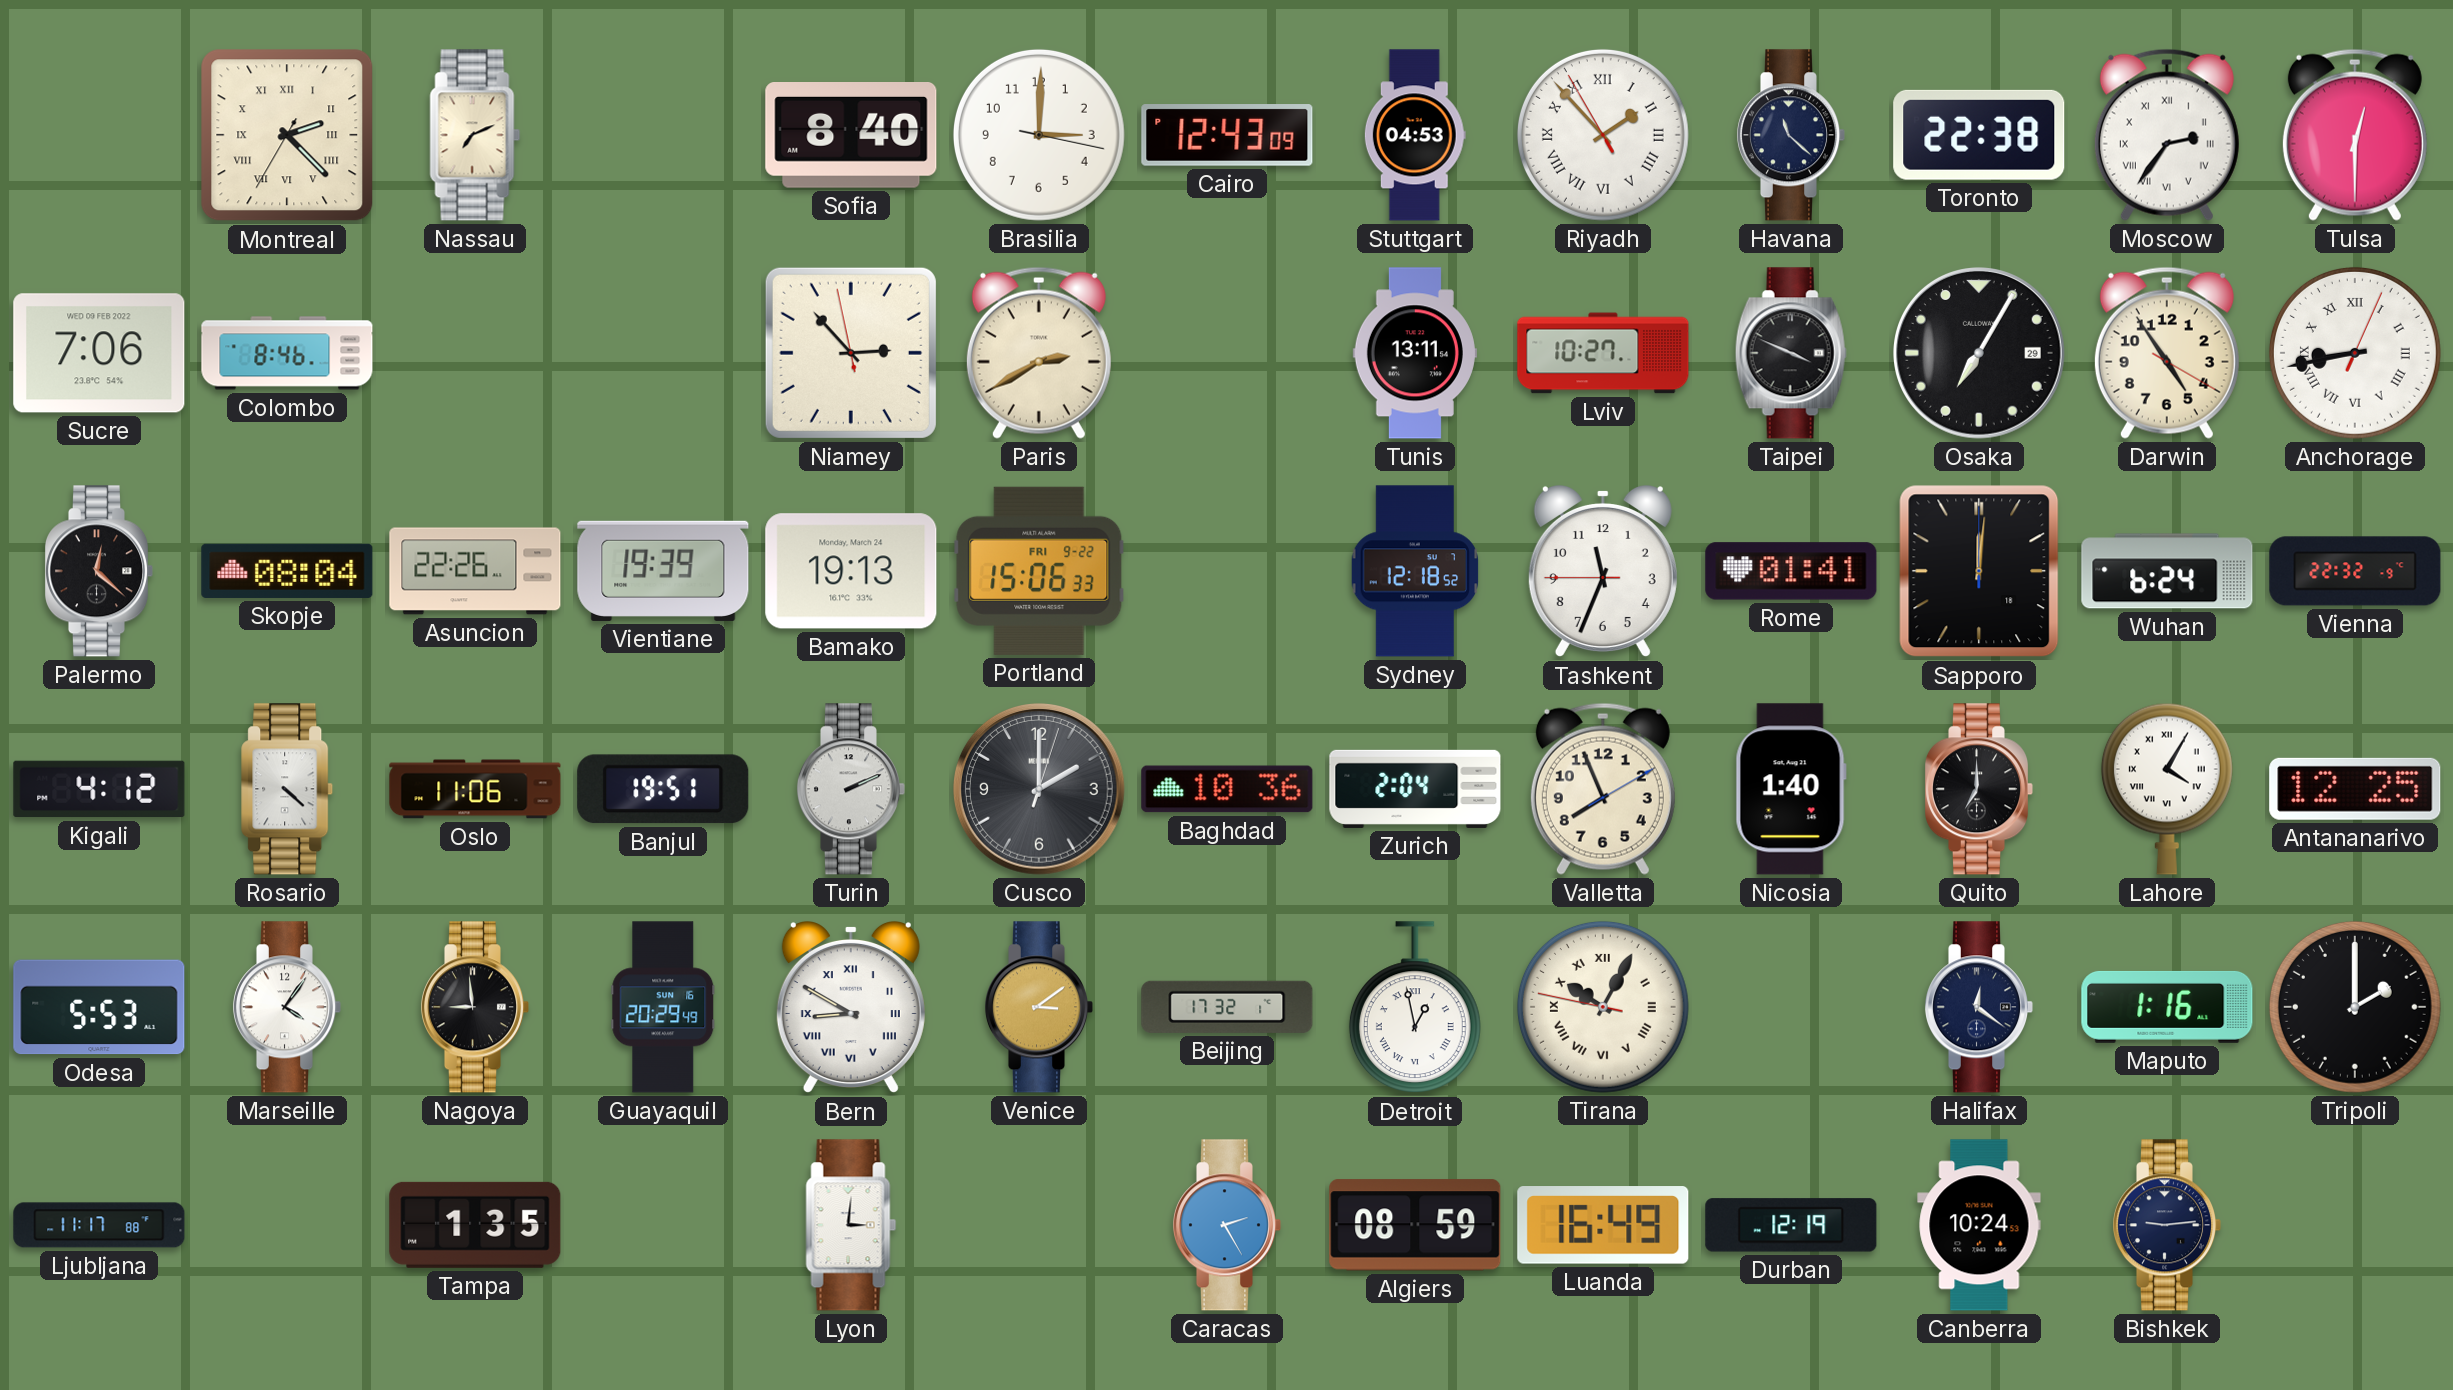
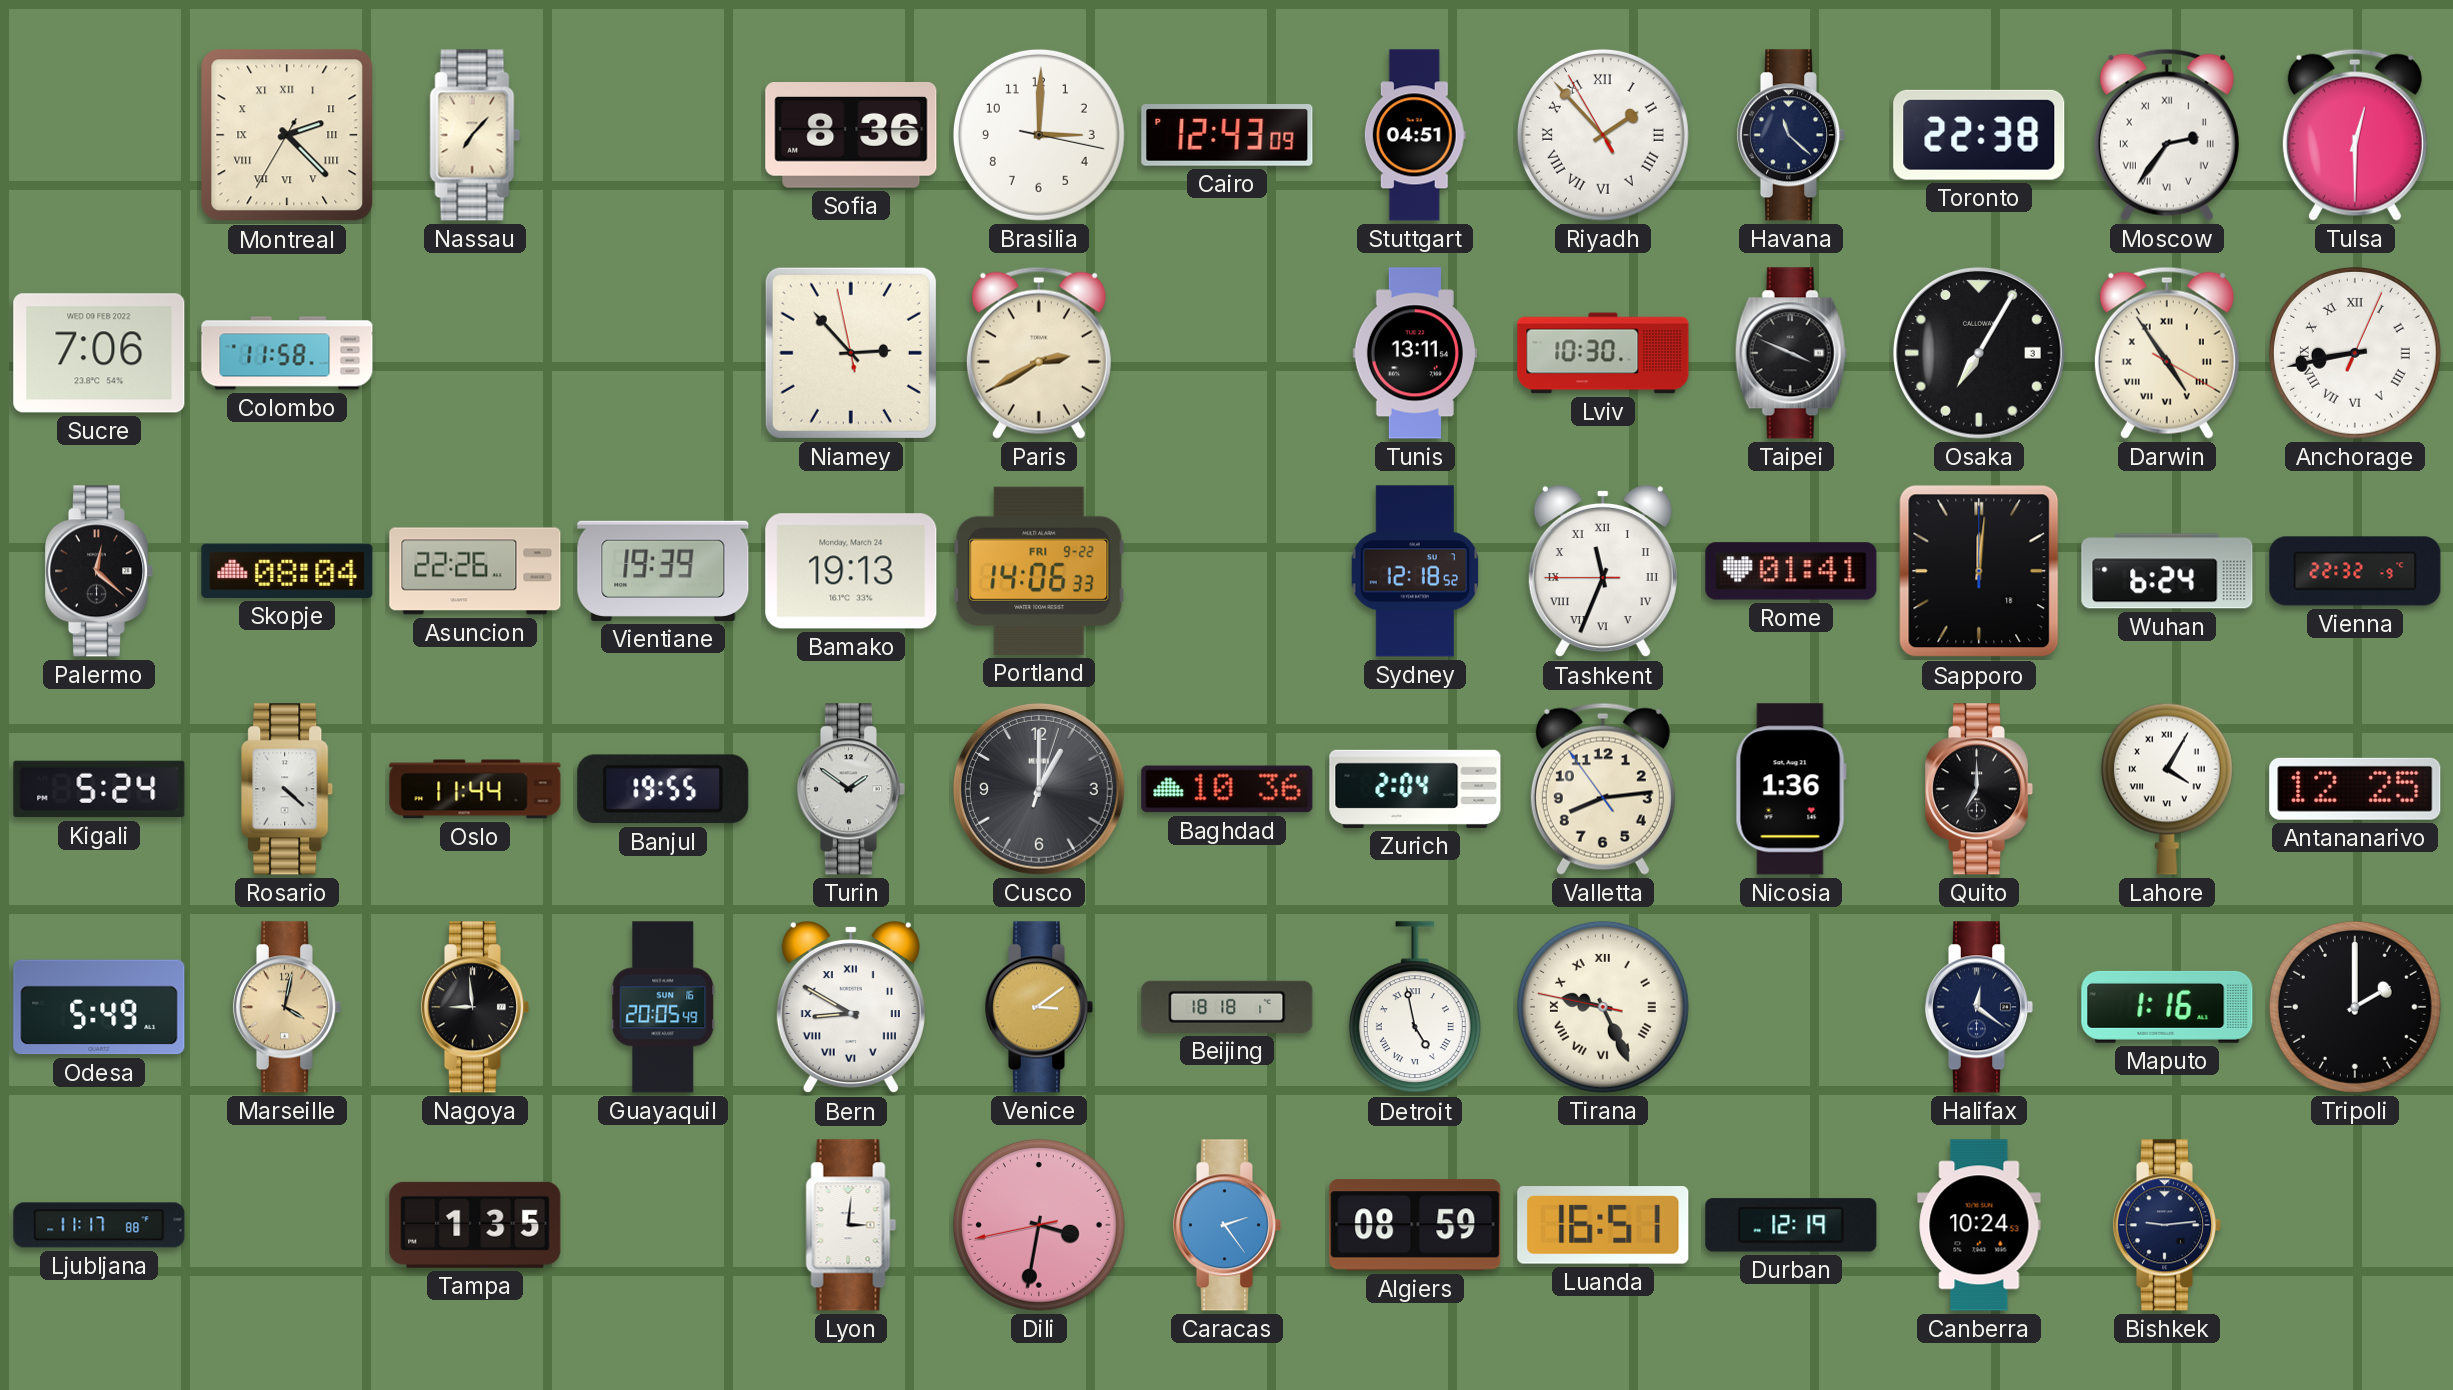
Nassau: 7:11 -> 7:07
Sofia: 8:40 -> 8:36
Stuttgart: 04:53 -> 04:51
Colombo: 8:46 -> 11:58
Lviv: 10:27 -> 10:30
Osaka date: 29 -> 3
Darwin numerals: Arabic -> Roman
Portland: 15:06 -> 14:06
Tashkent numerals: Arabic -> Roman
Kigali: 4:12 -> 5:24
Oslo: 11:06 -> 11:44
Banjul: 19:51 -> 19:55
Turin: 2:11 -> 1:51
Cusco: 2:00 -> 1:00
Valletta: 7:56 -> 8:13
Nicosia: 1:40 -> 1:36
Odesa: 5:53 -> 5:49
Marseille: 4:06 -> 4:02
Marseille dial: white -> champagne
Guayaquil: 20:29 -> 20:05
Beijing: 17:32 -> 18:18
Detroit: 12:58 -> 4:58
Tirana: 10:04 -> 9:25
Dili: none -> 3:31
Caracas: 2:25 -> 2:24
Luanda: 16:49 -> 16:51
